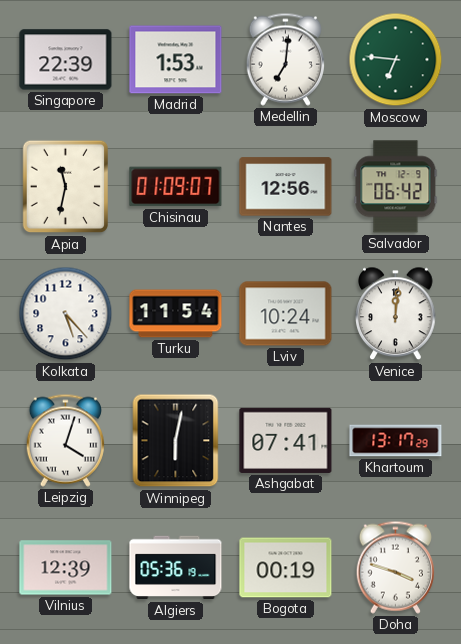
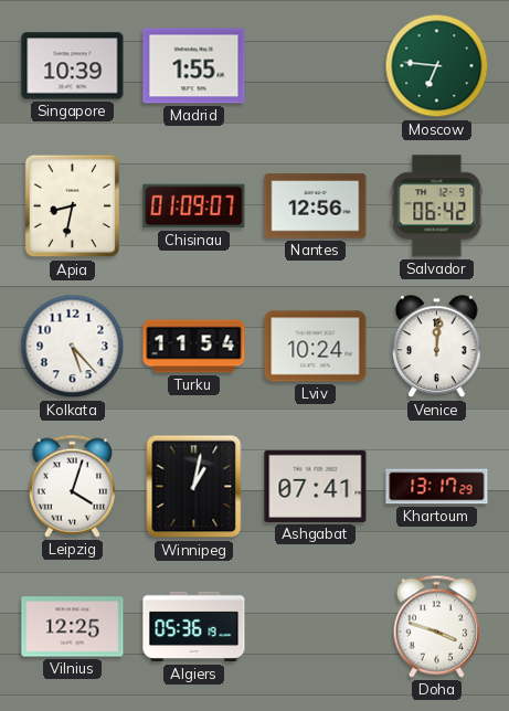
Singapore: 22:39 -> 10:39
Madrid: 1:53 -> 1:55
Medellin: 7:01 -> none
Apia: 11:32 -> 8:32
Winnipeg: 6:02 -> 1:02
Vilnius: 12:39 -> 12:25
Bogota: 00:19 -> none
